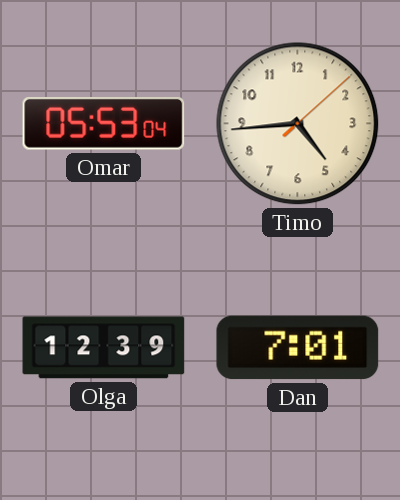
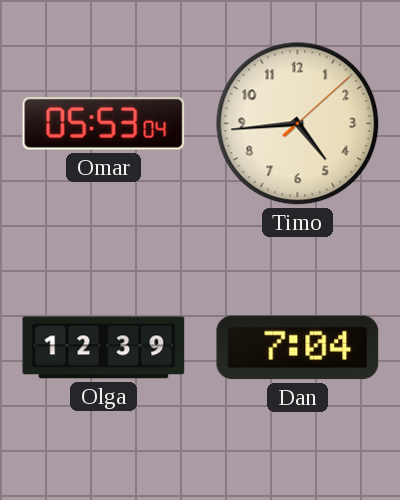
Dan: 7:01 -> 7:04
